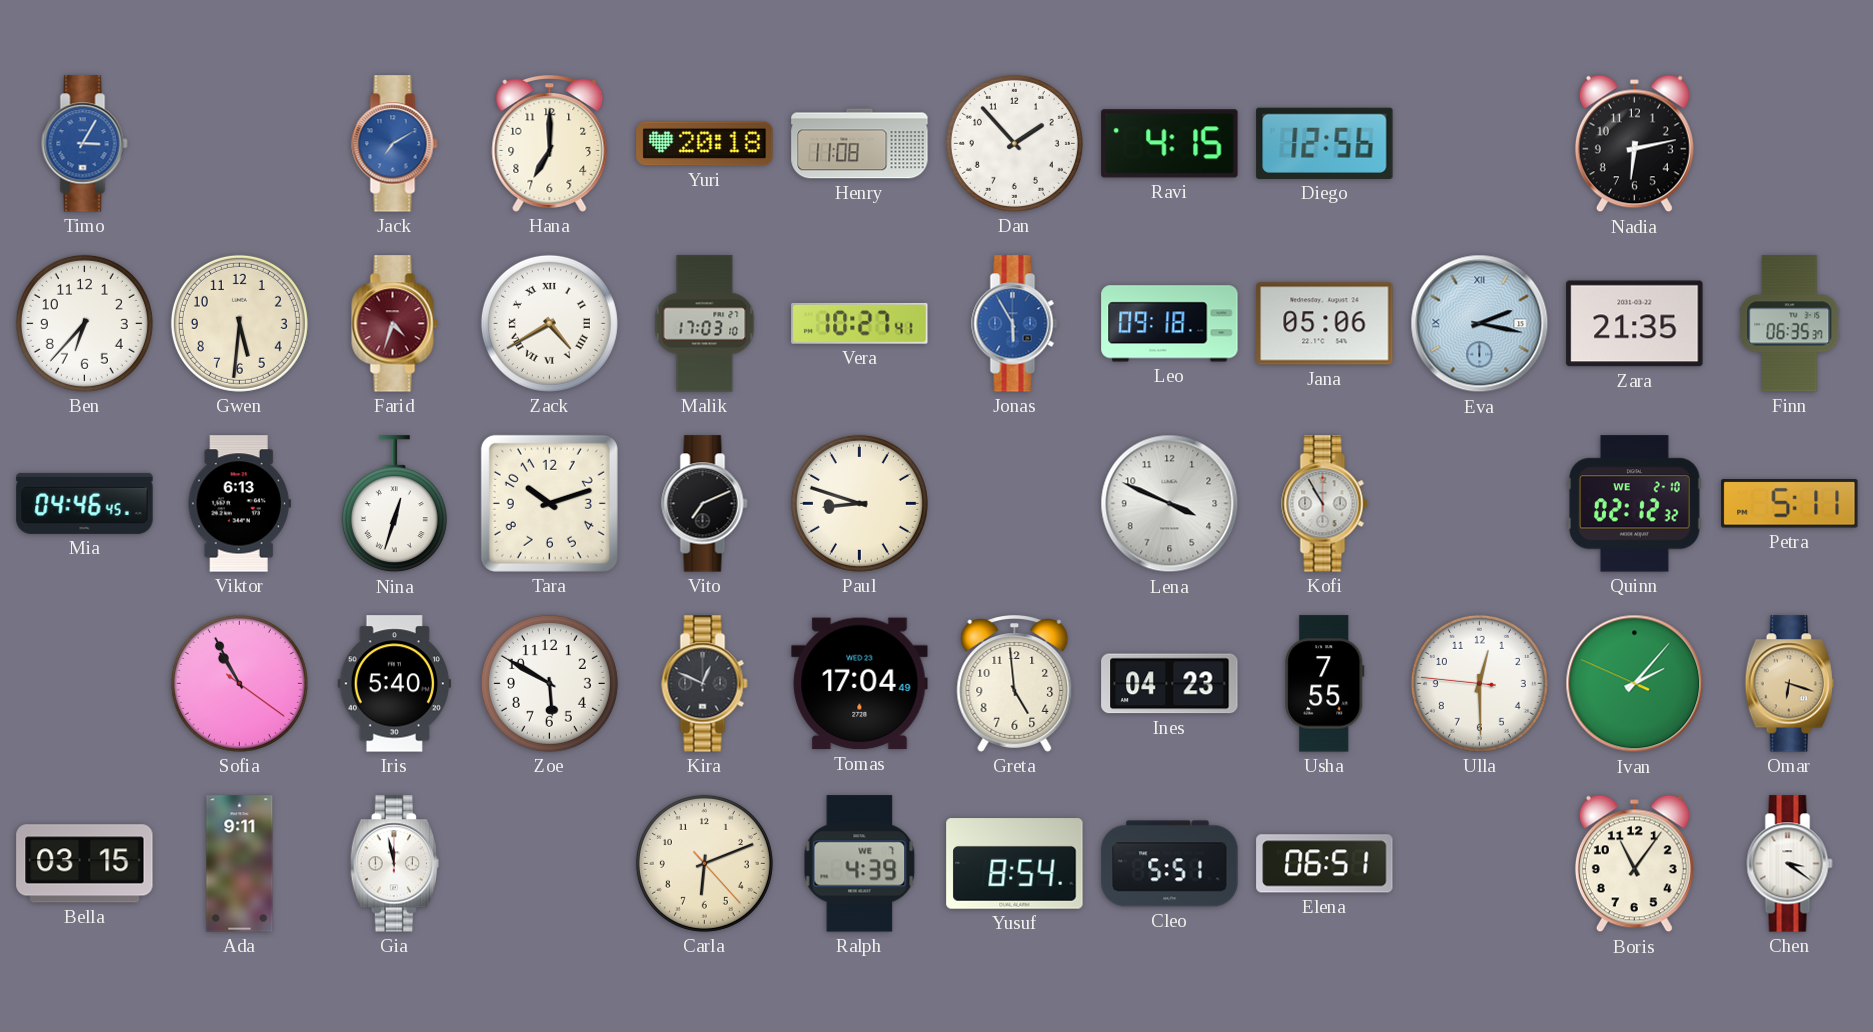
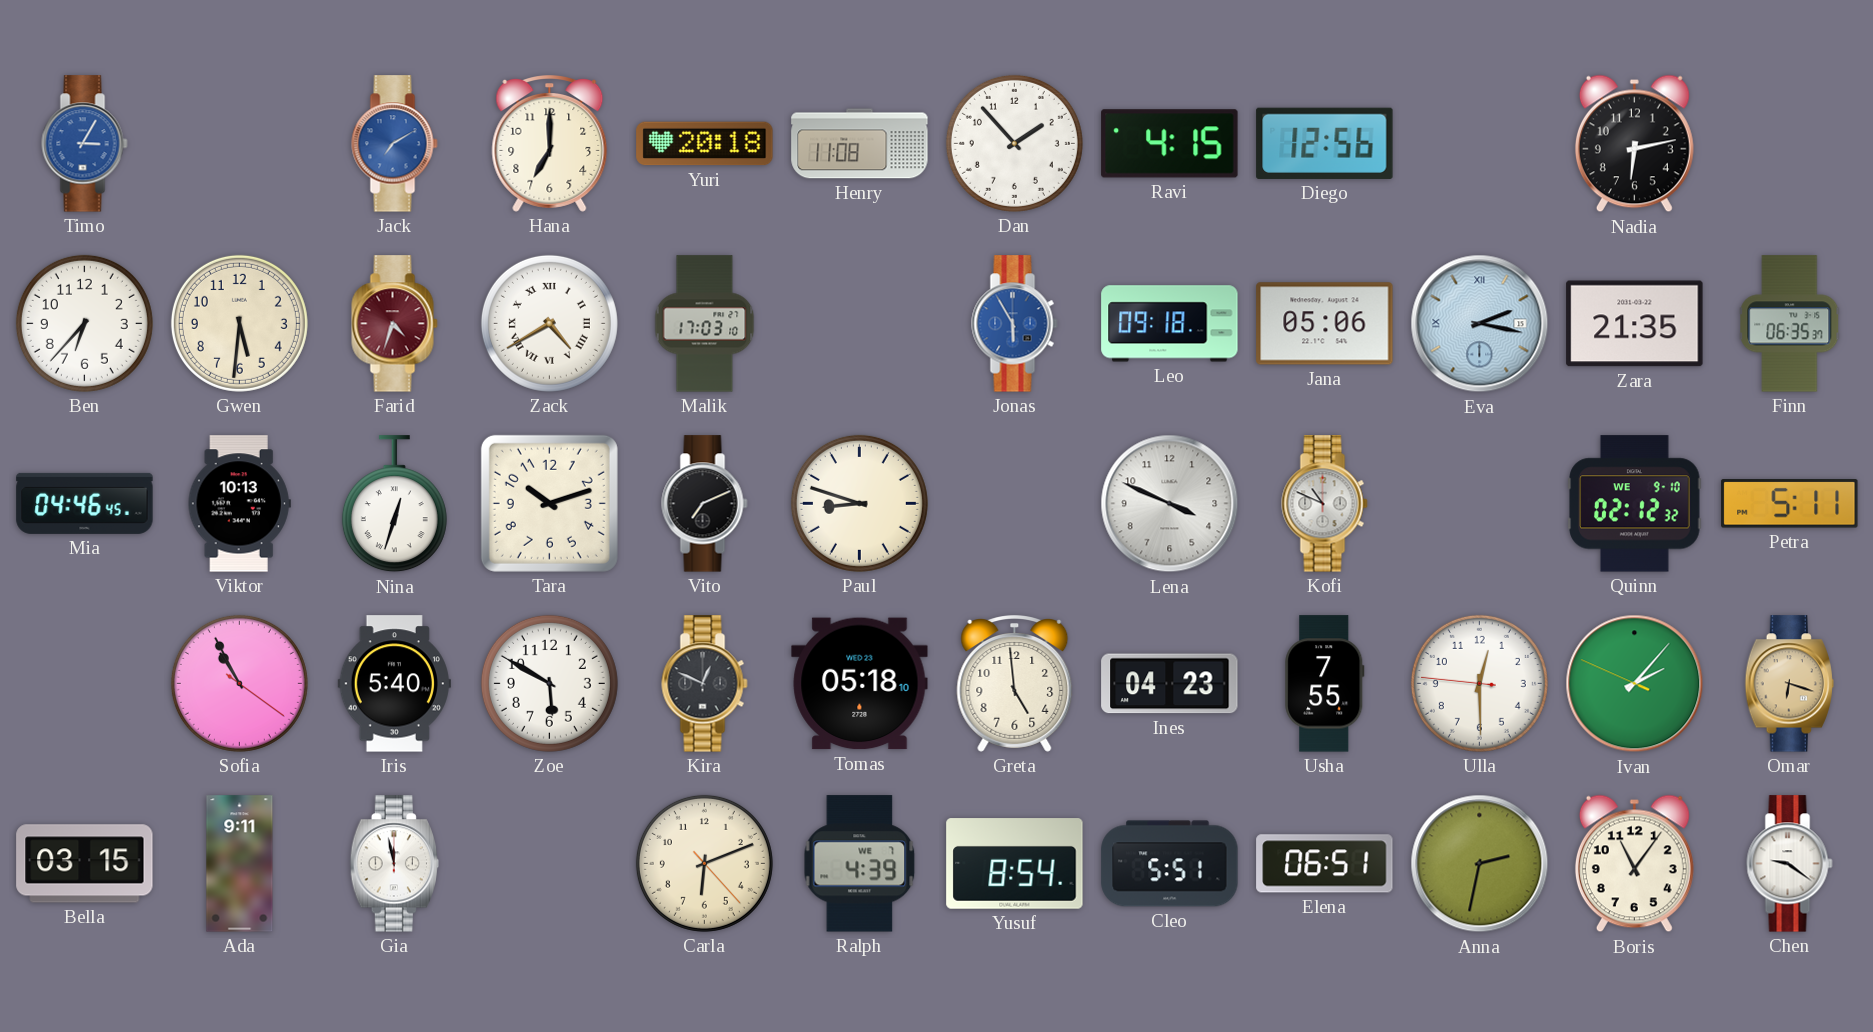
Vera: 10:27 -> none
Viktor: 6:13 -> 10:13
Kofi: 10:55 -> 10:49
Quinn date: WE 2-10 -> WE 9-10
Tomas: 17:04 -> 05:18
Anna: none -> 2:32
Chen: 3:21 -> 9:21
